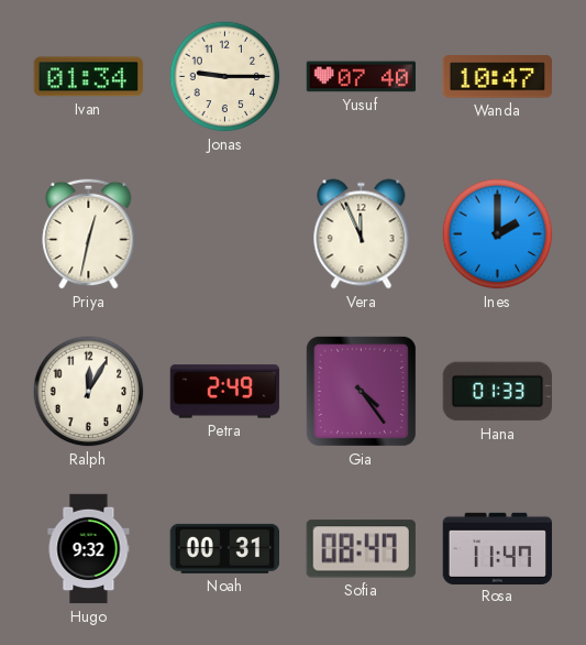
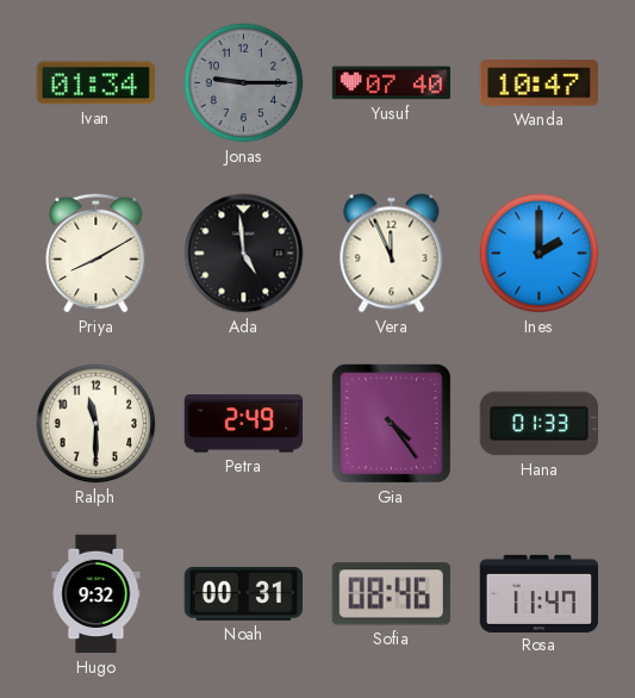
Jonas dial: cream -> grey
Priya: 12:32 -> 8:10
Ada: none -> 4:59
Ralph: 12:05 -> 11:30
Sofia: 08:47 -> 08:46
